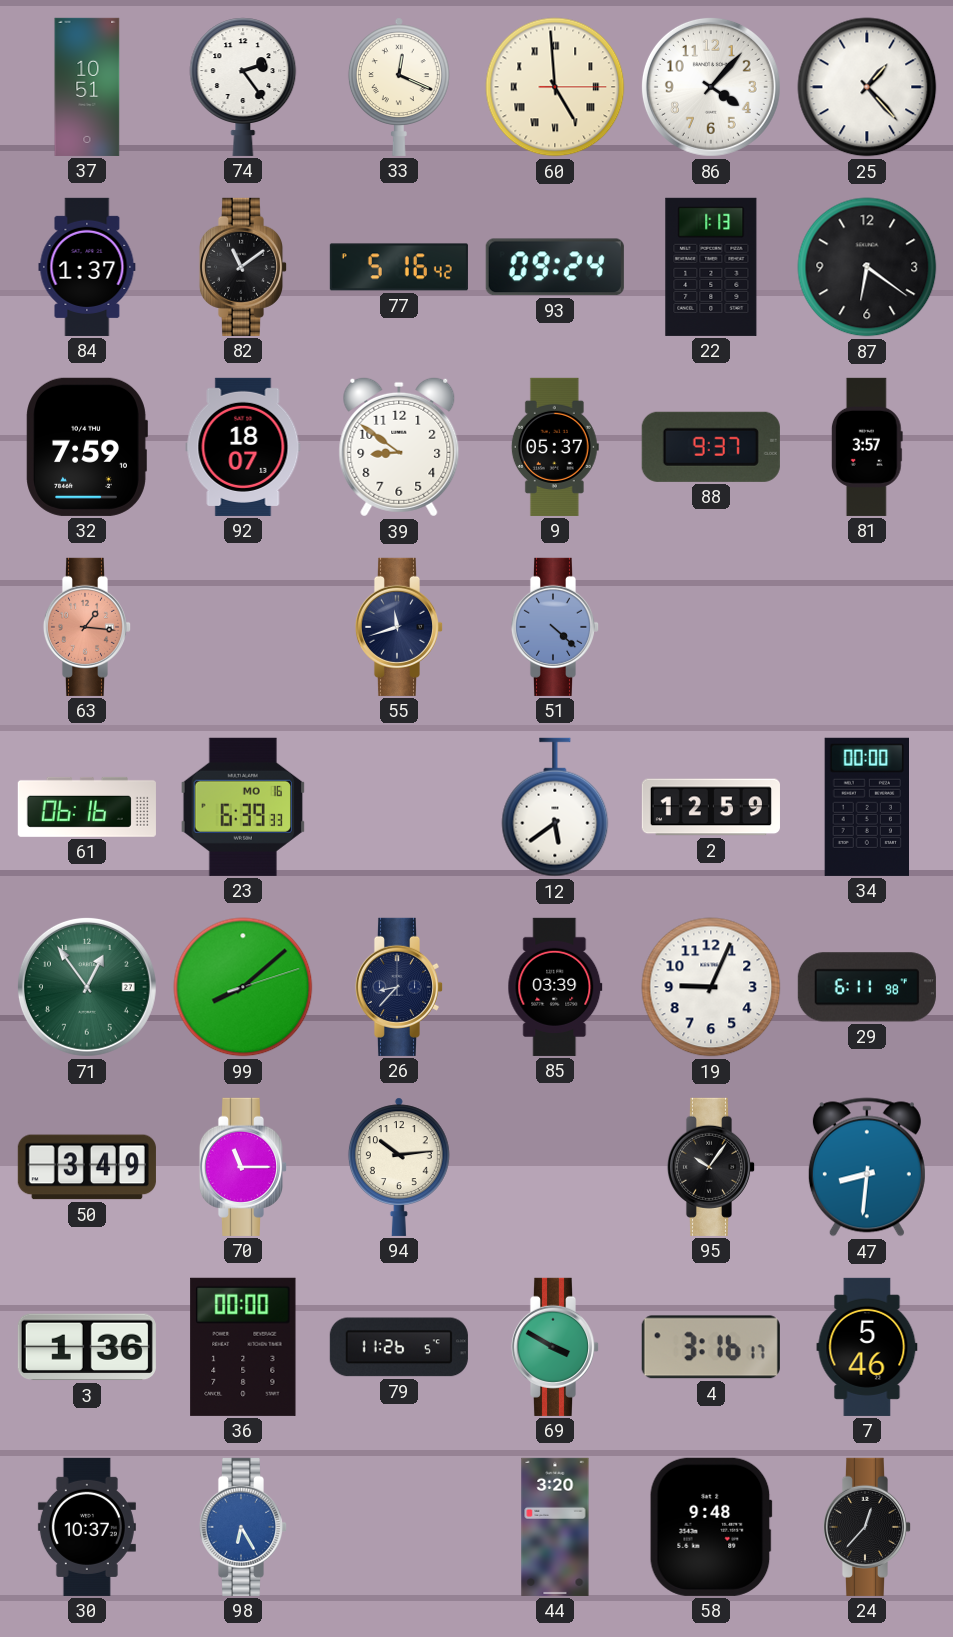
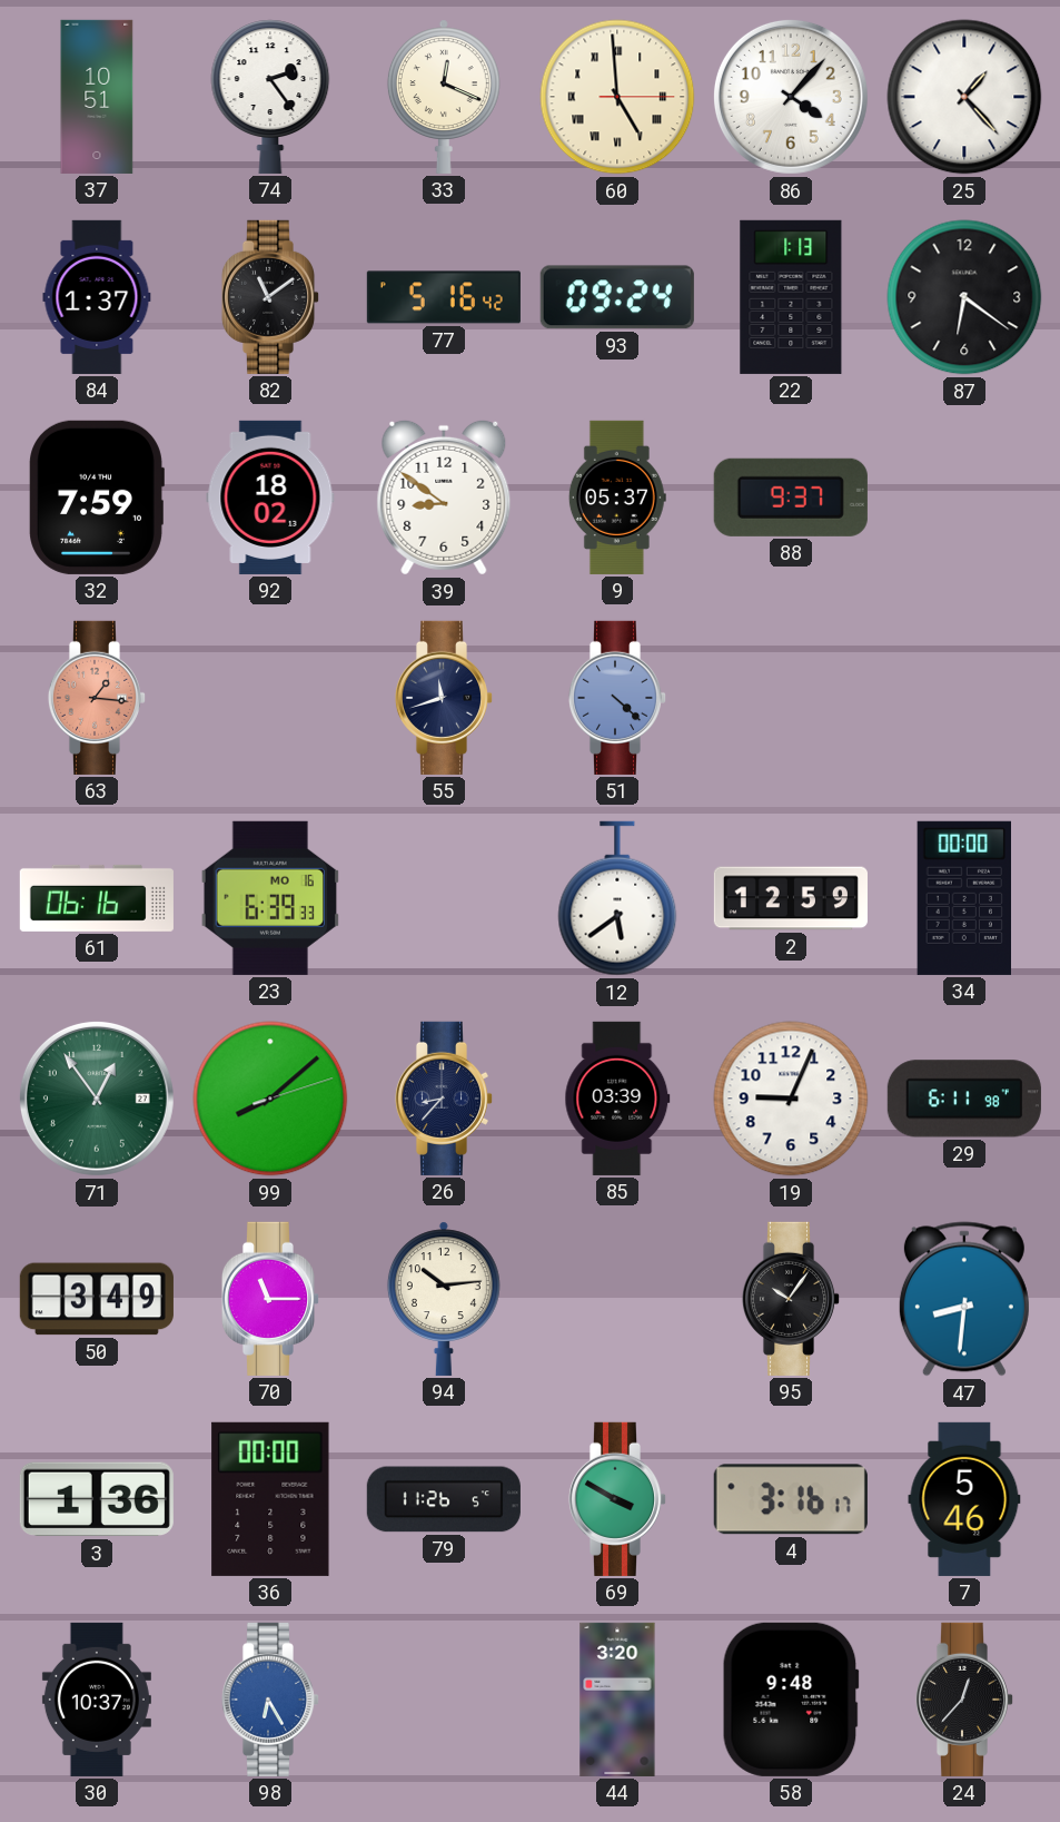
92: 18:07 -> 18:02
81: 3:57 -> none
